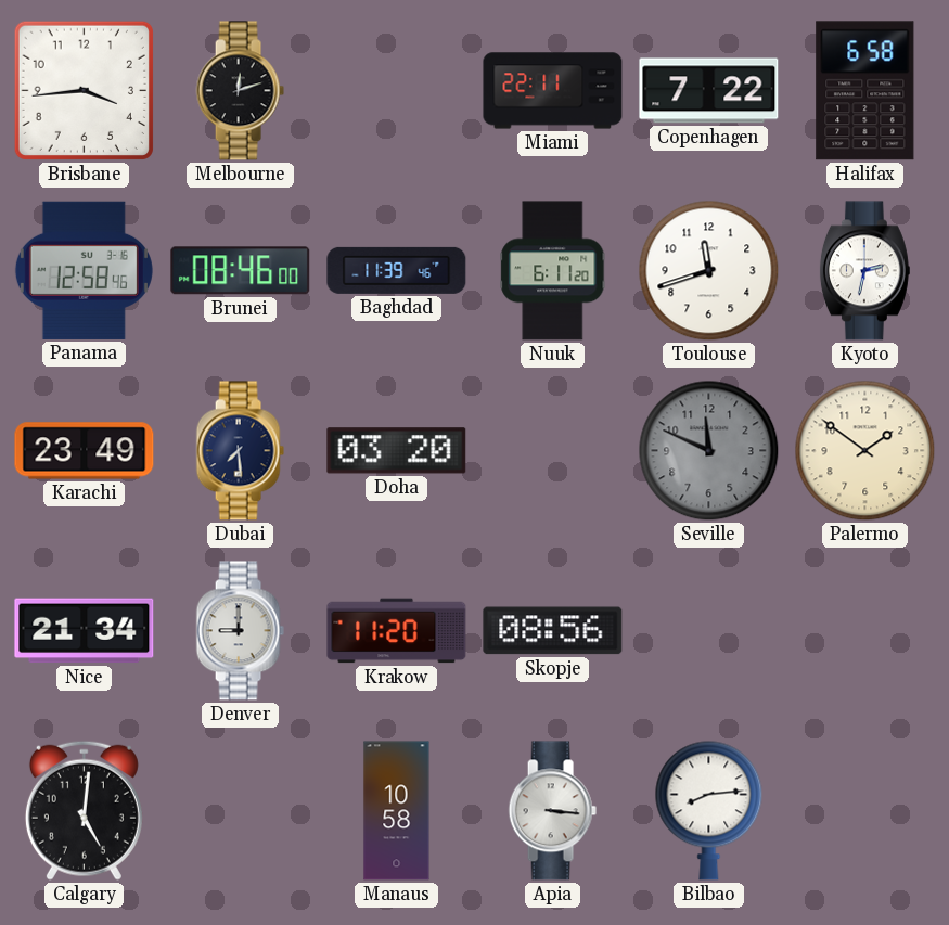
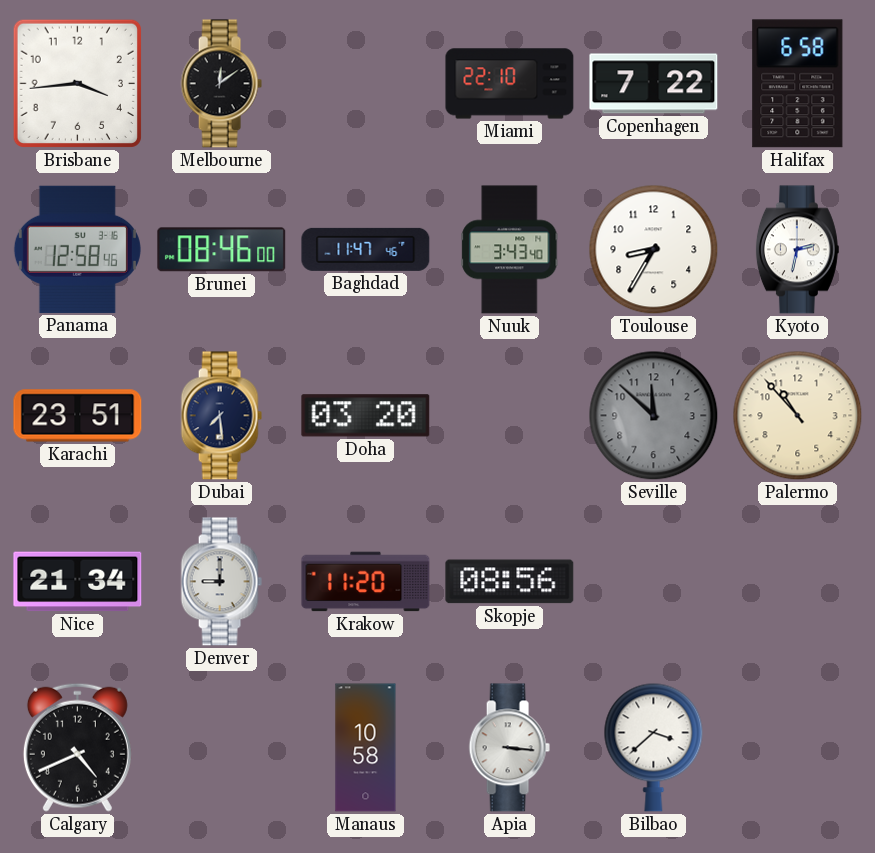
Melbourne: 12:12 -> 12:09
Miami: 22:11 -> 22:10
Baghdad: 11:39 -> 11:47
Nuuk: 6:11 -> 3:43
Toulouse: 11:42 -> 8:35
Karachi: 23:49 -> 23:51
Seville: 11:49 -> 11:52
Palermo: 1:51 -> 10:53
Calgary: 5:01 -> 4:41
Bilbao: 8:14 -> 3:38
